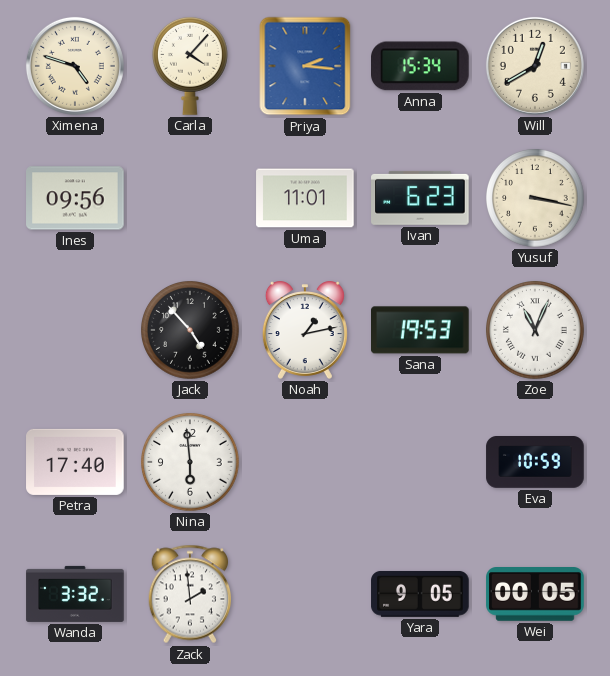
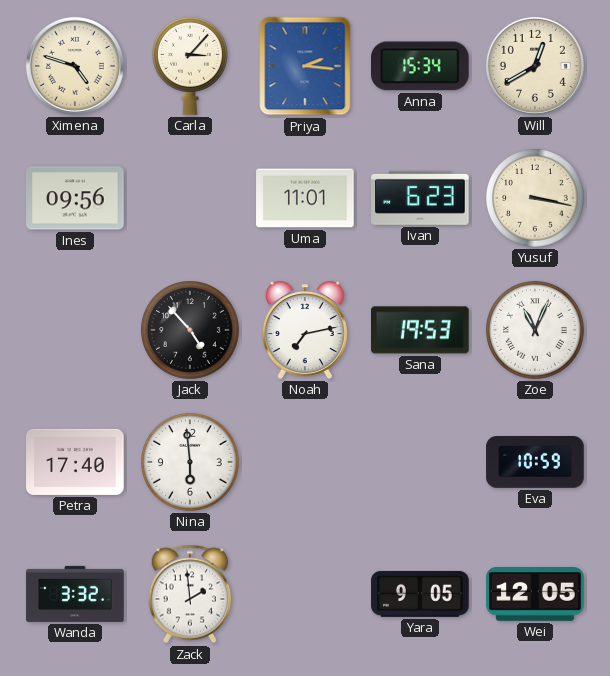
Carla: 4:07 -> 3:07
Noah: 1:13 -> 7:13
Wei: 00:05 -> 12:05
